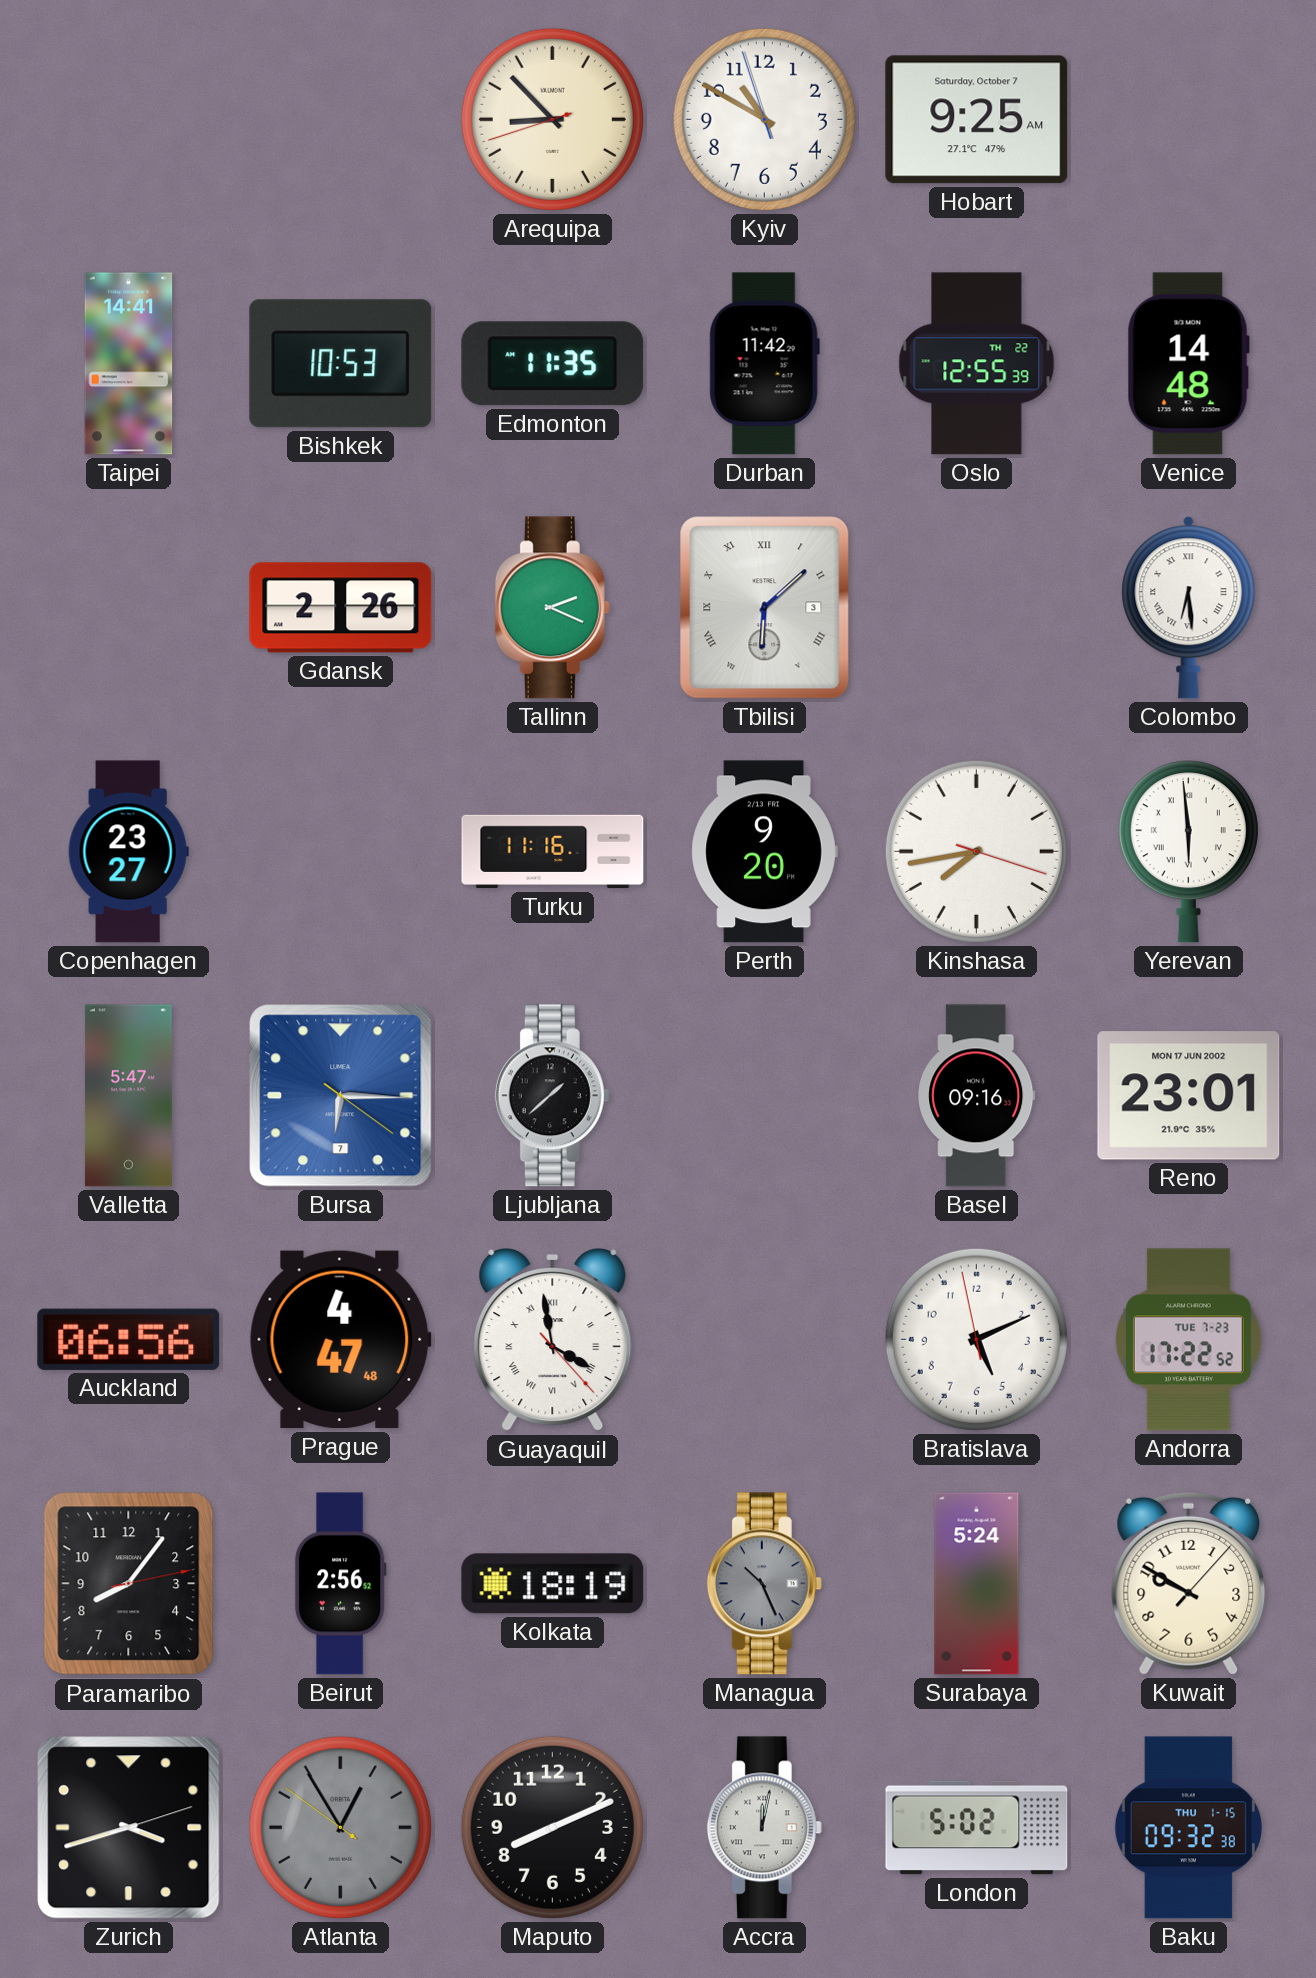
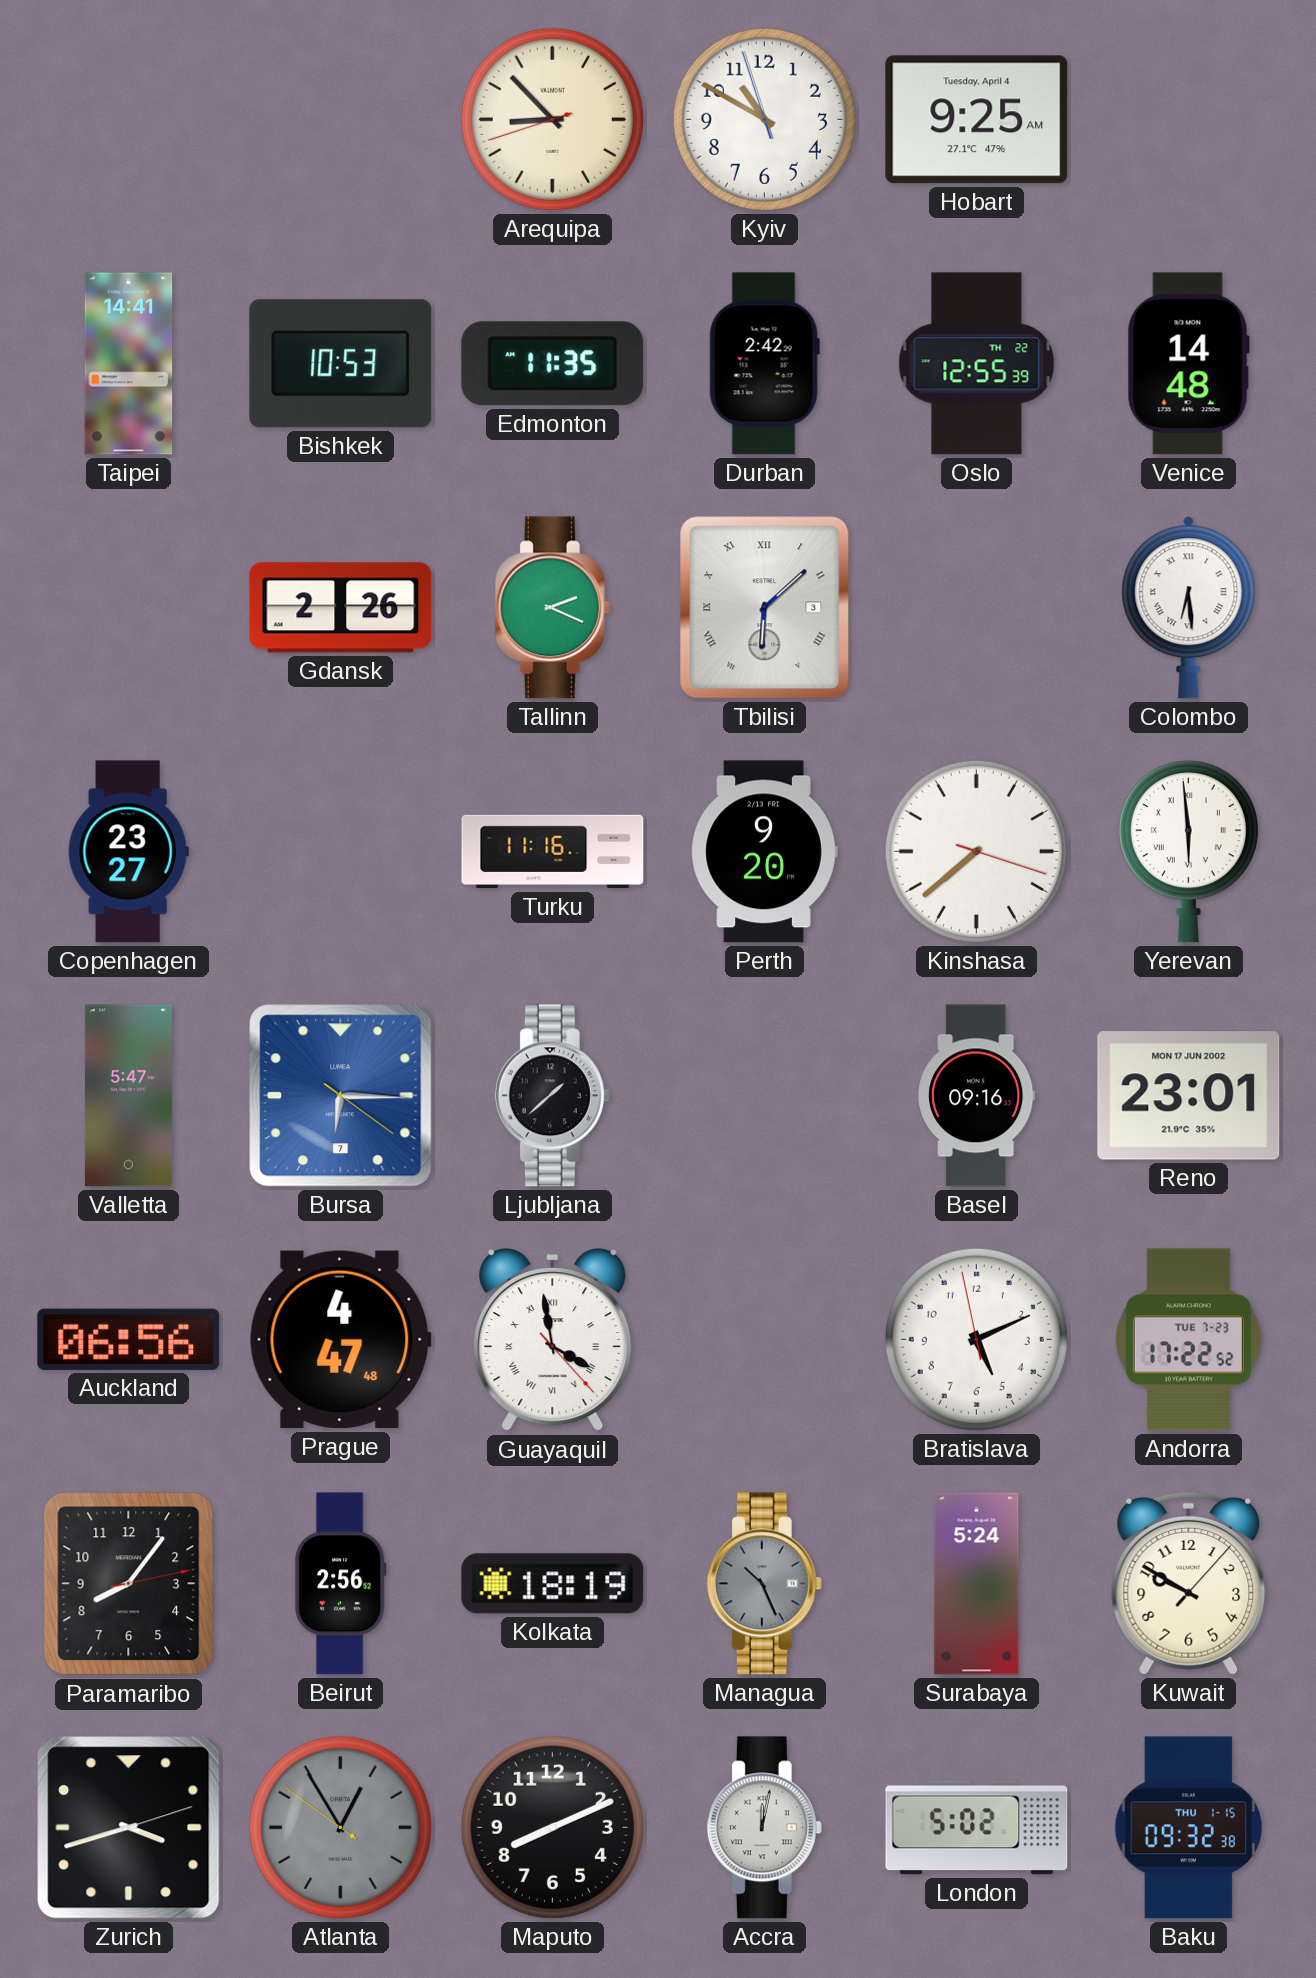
Hobart date: Saturday, October 7 -> Tuesday, April 4
Durban: 11:42 -> 2:42
Kinshasa: 7:43 -> 7:38
